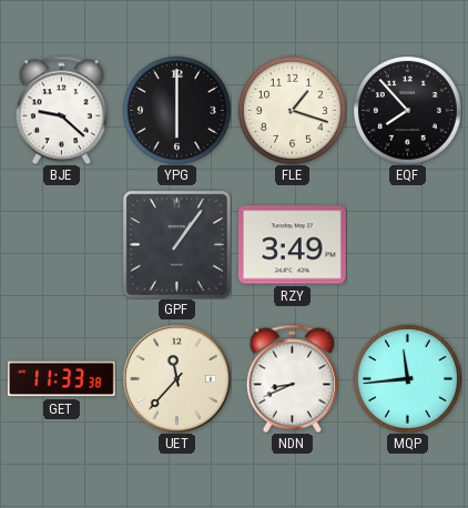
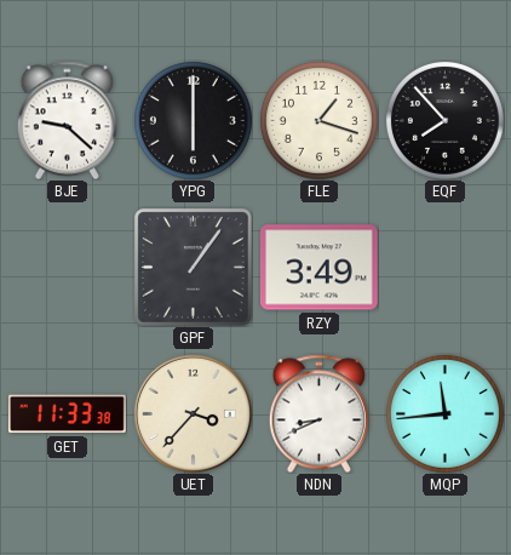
UET: 11:37 -> 3:37
